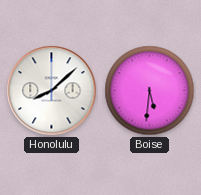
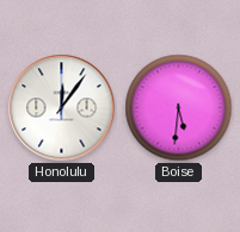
Honolulu: 8:08 -> 12:06
